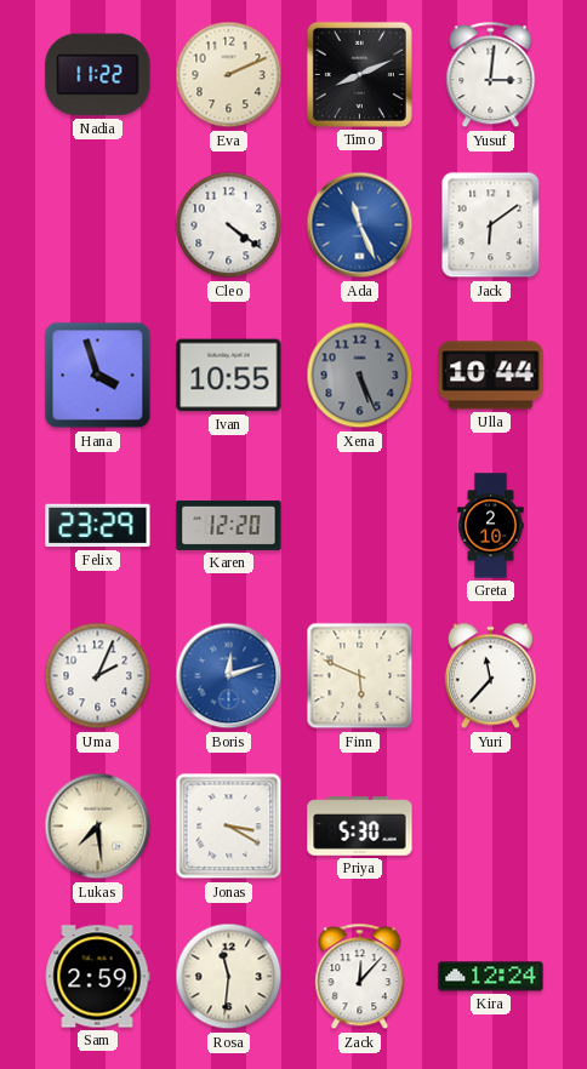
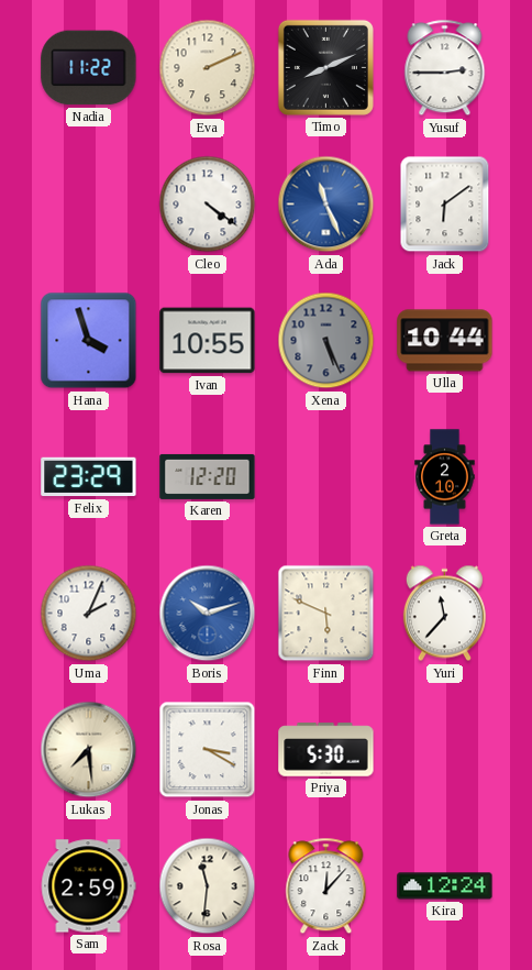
Yusuf: 3:01 -> 2:45
Boris: 12:12 -> 10:12
